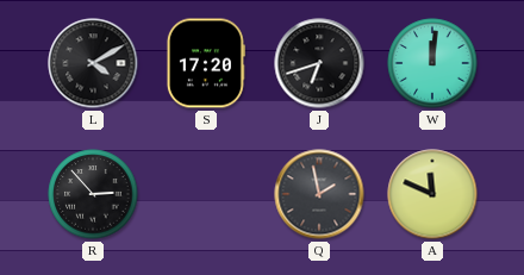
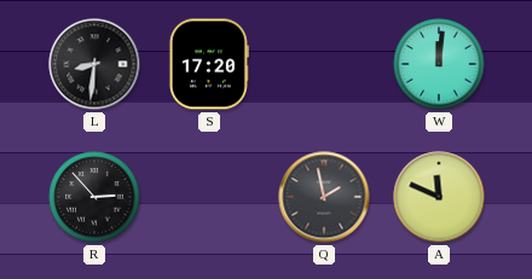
L: 4:10 -> 8:31
J: 6:42 -> none
